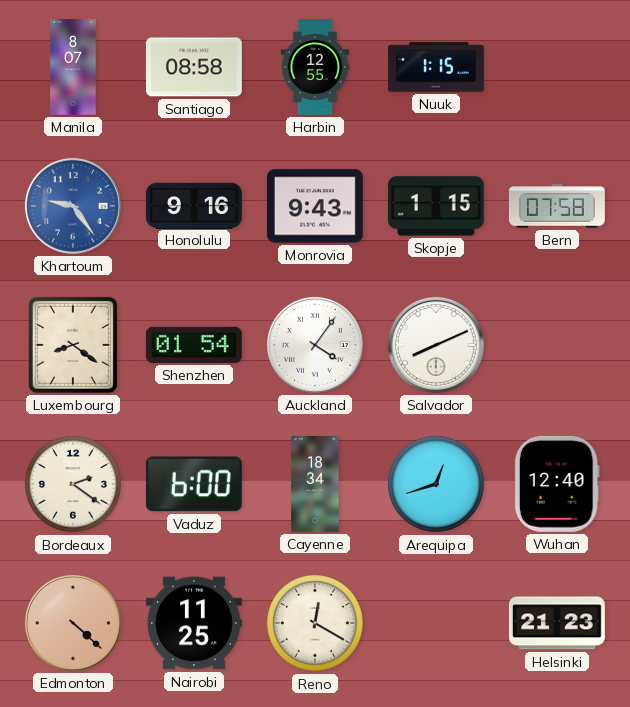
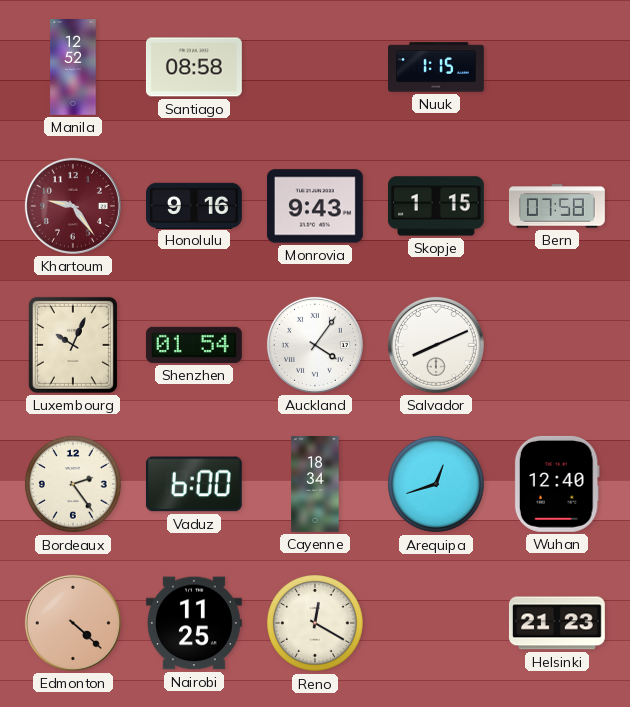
Manila: 8:07 -> 12:52
Harbin: 12:55 -> none
Khartoum dial: blue -> burgundy
Luxembourg: 8:21 -> 10:04
Bordeaux: 2:21 -> 2:24
